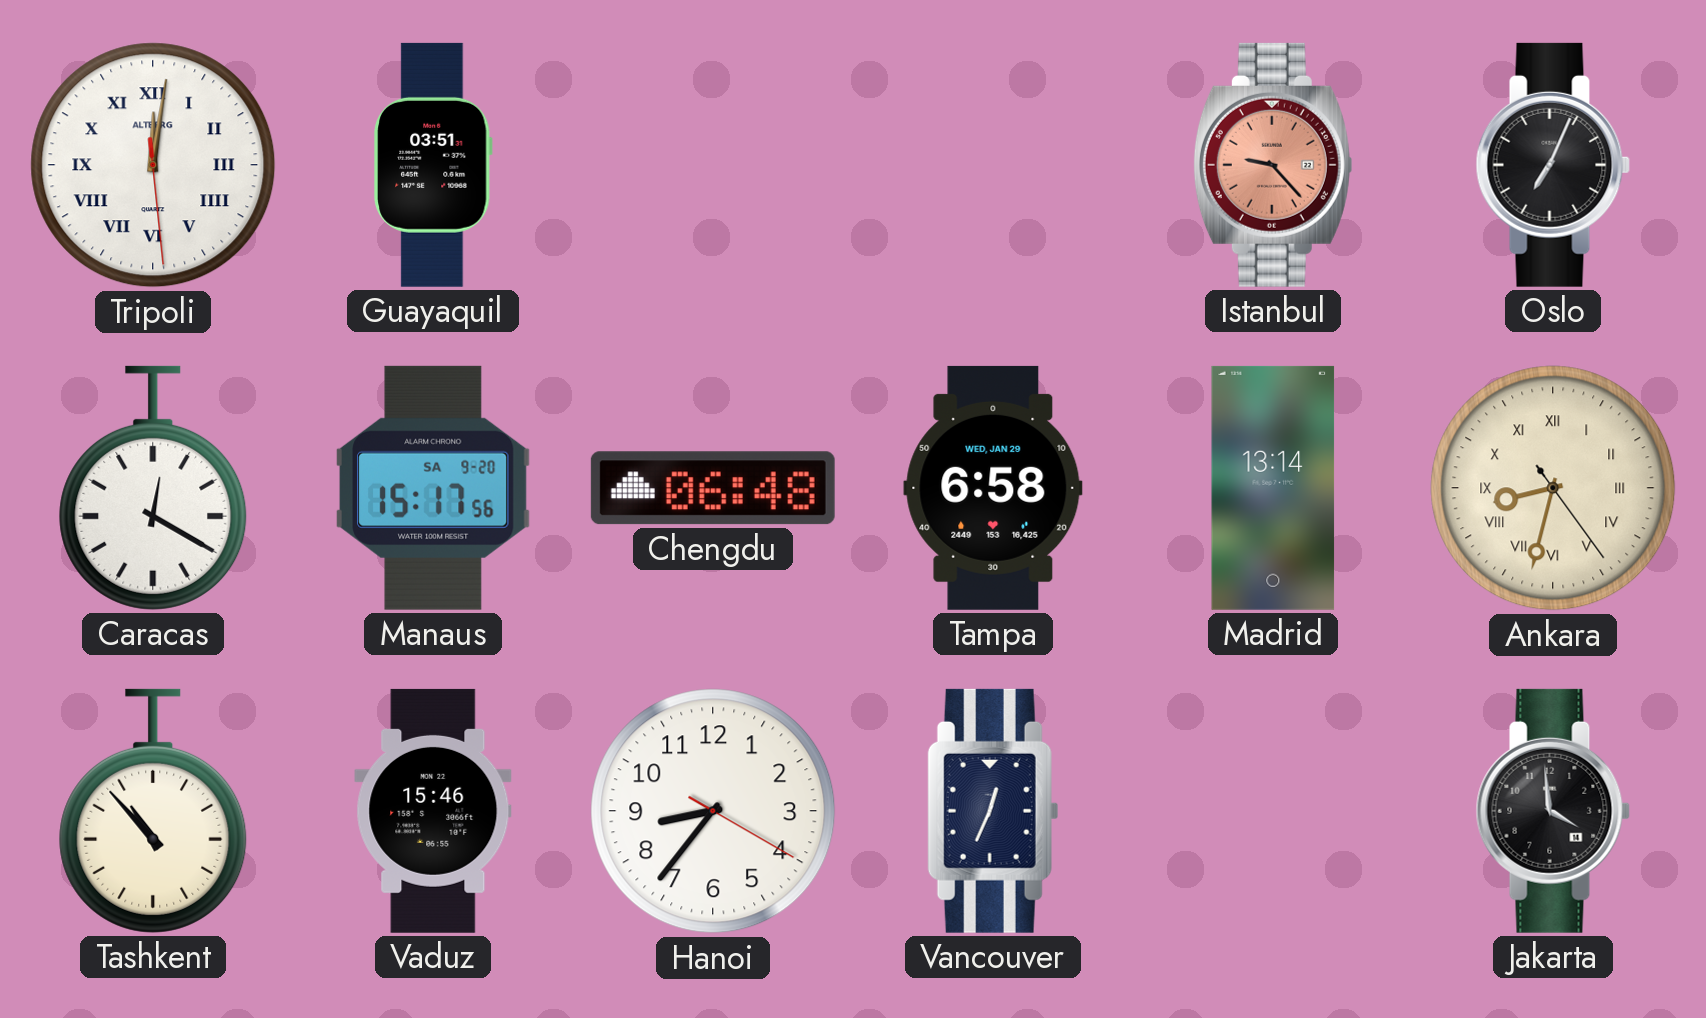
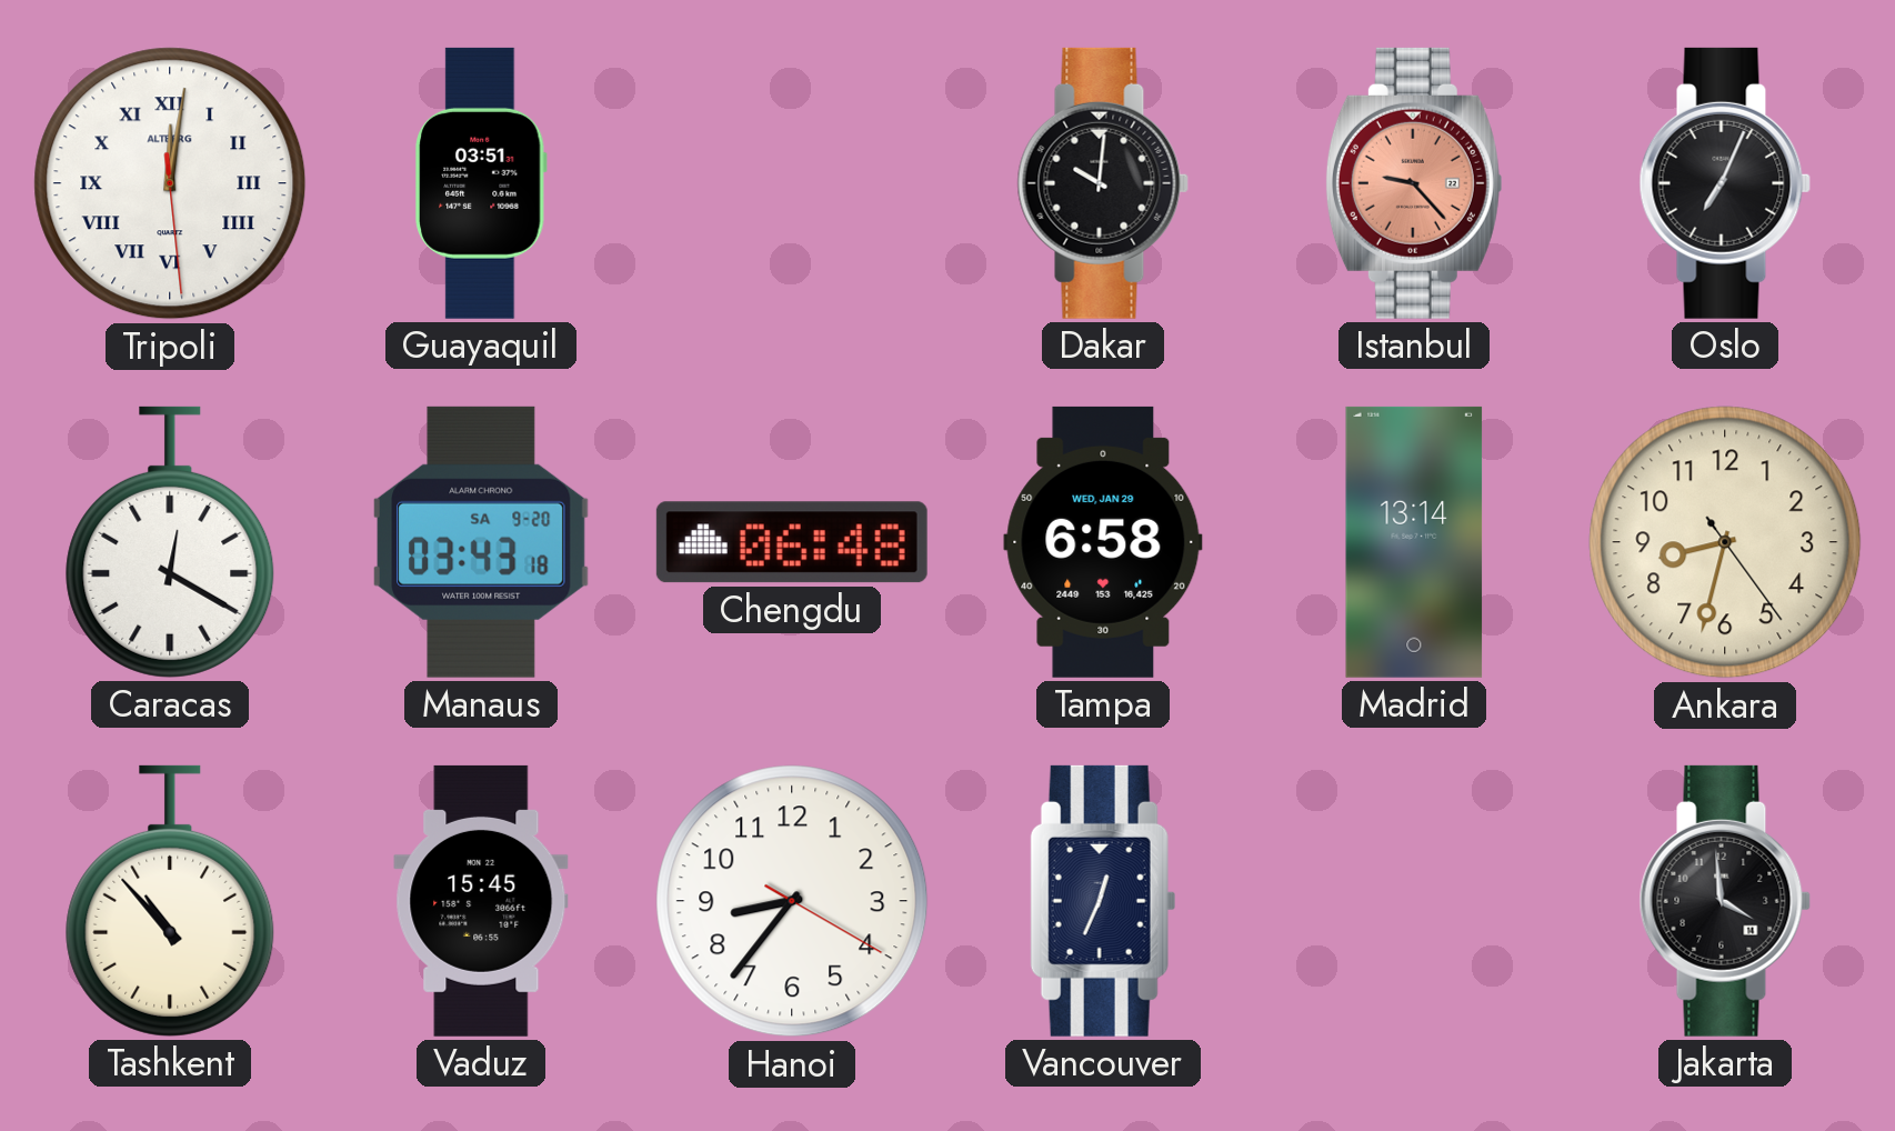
Dakar: none -> 10:01
Manaus: 15:17 -> 03:43
Ankara numerals: Roman -> Arabic
Vaduz: 15:46 -> 15:45
